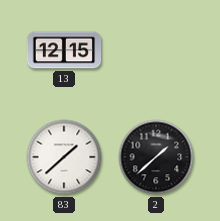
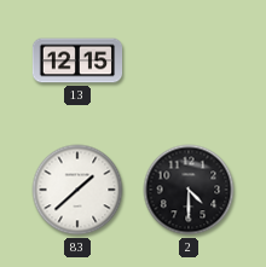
2: 1:38 -> 4:30
